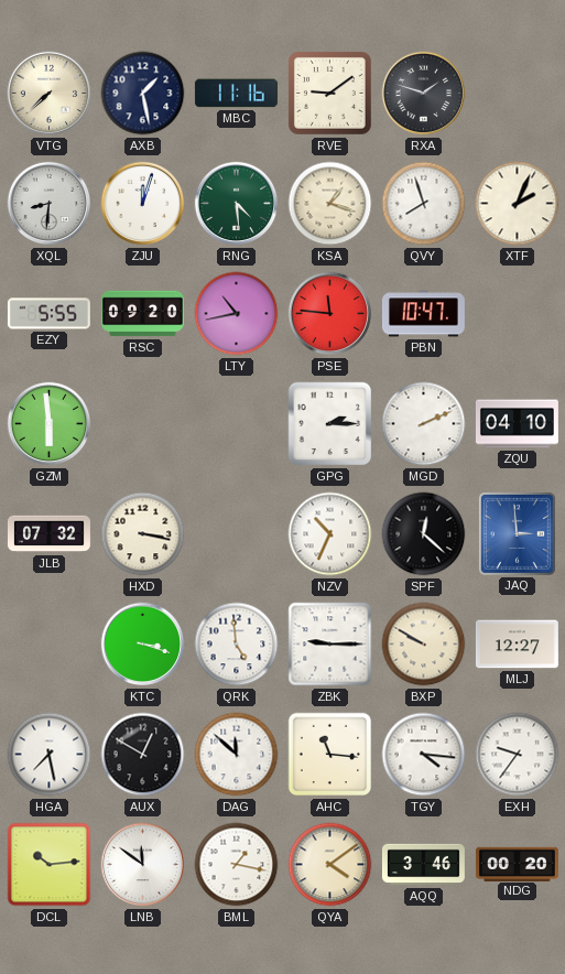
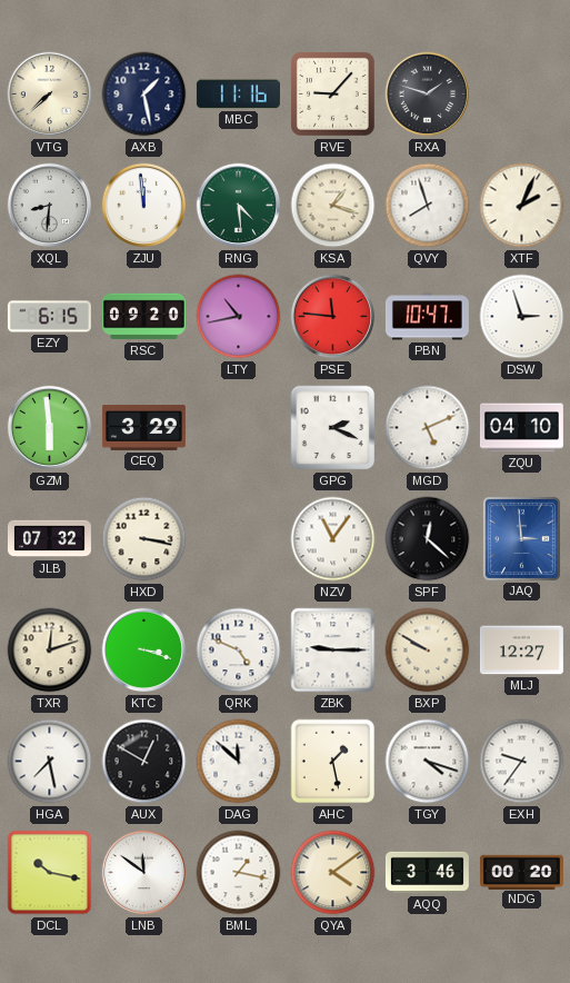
RVE: 9:09 -> 9:07
ZJU: 12:03 -> 11:59
EZY: 5:55 -> 6:15
DSW: none -> 2:57
CEQ: none -> 3:29
GPG: 2:15 -> 2:19
MGD: 2:11 -> 5:11
NZV: 10:34 -> 11:06
TXR: none -> 12:12
QRK: 4:59 -> 4:49
AHC: 11:16 -> 1:28
TGY: 4:16 -> 4:18
DCL: 10:14 -> 10:17
